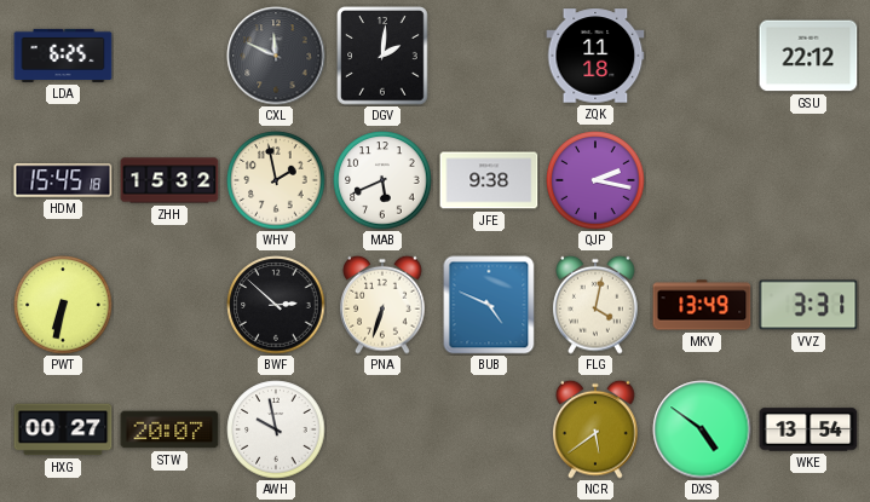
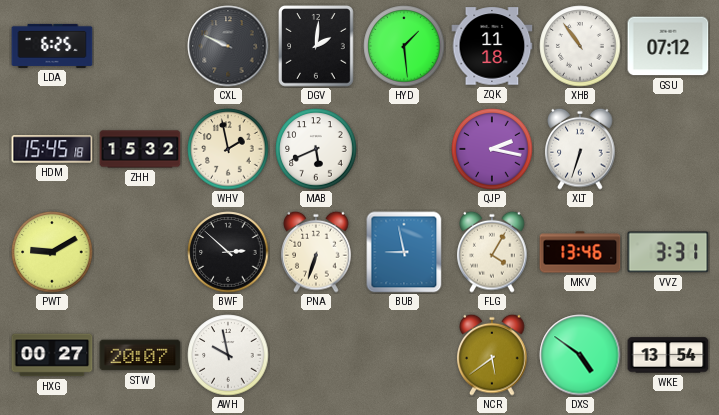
CXL: 11:49 -> 9:49
HYD: none -> 1:29
XHB: none -> 10:54
GSU: 22:12 -> 07:12
JFE: 9:38 -> none
XLT: none -> 6:33
PWT: 6:32 -> 9:10
BUB: 4:49 -> 8:58
FLG: 4:02 -> 4:05
MKV: 13:49 -> 13:46
